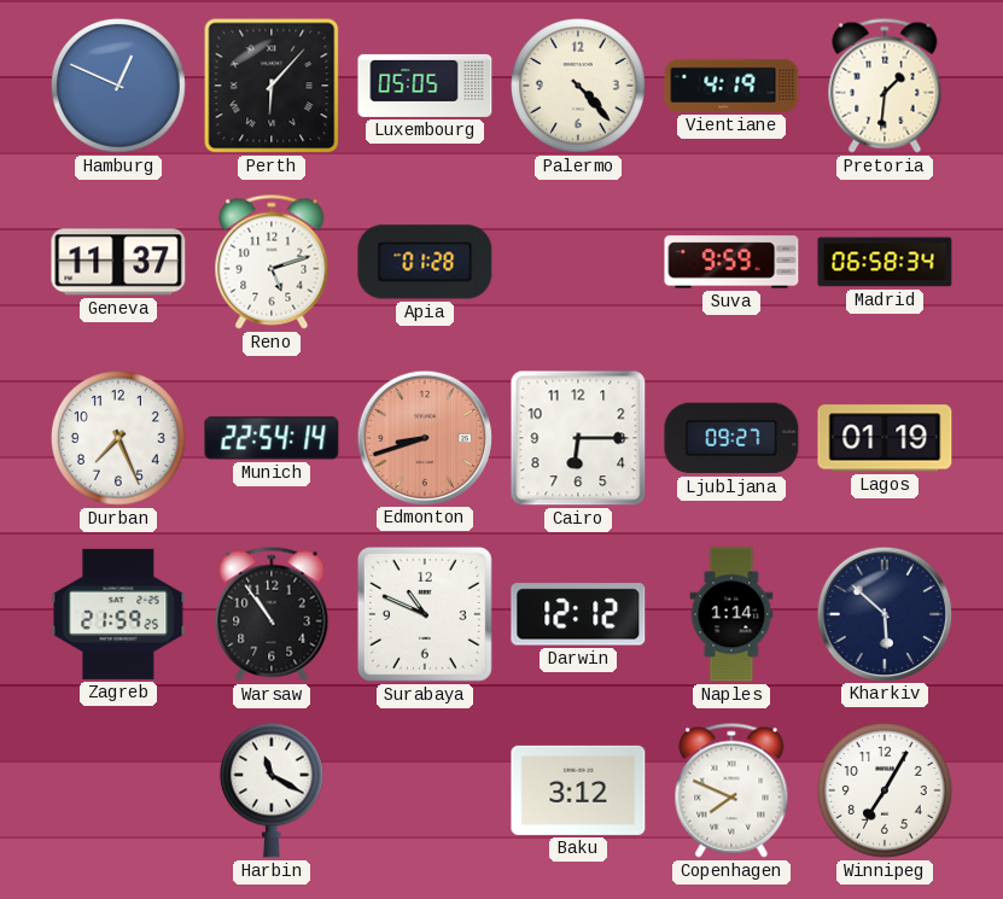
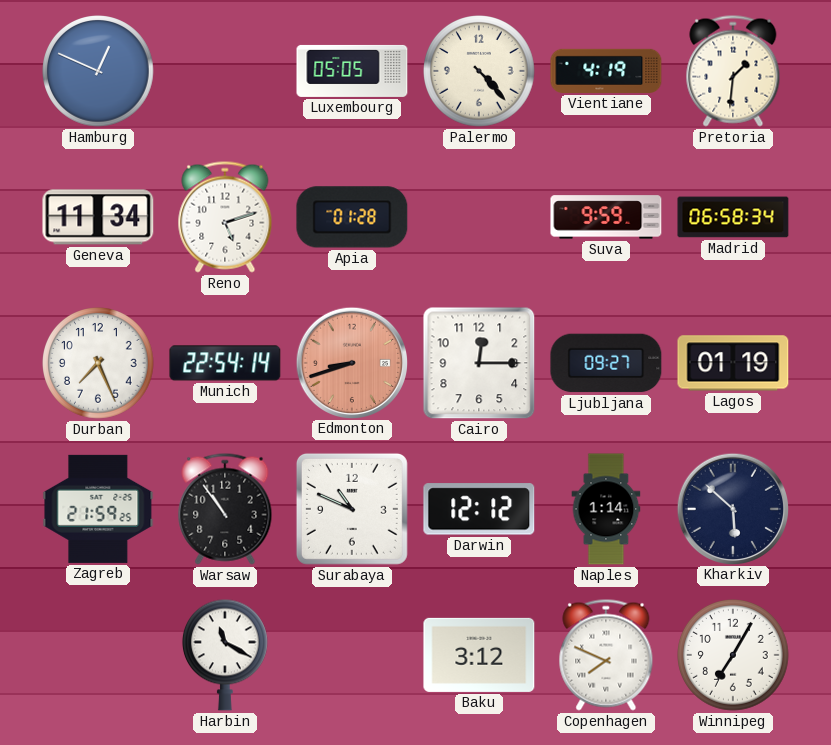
Perth: 6:07 -> none
Geneva: 11:37 -> 11:34
Cairo: 6:15 -> 12:15
